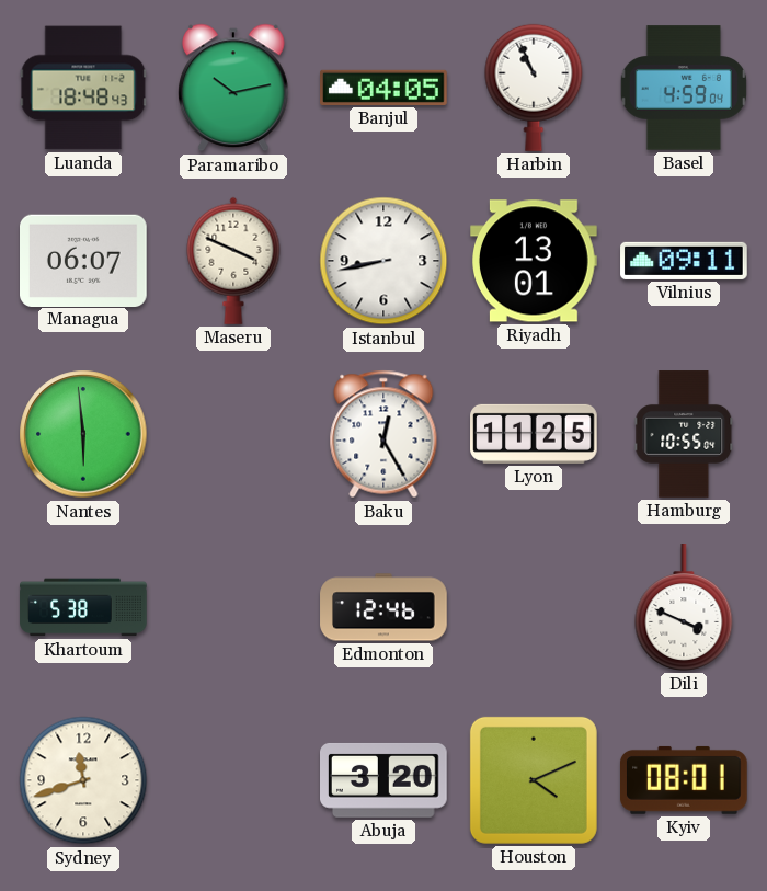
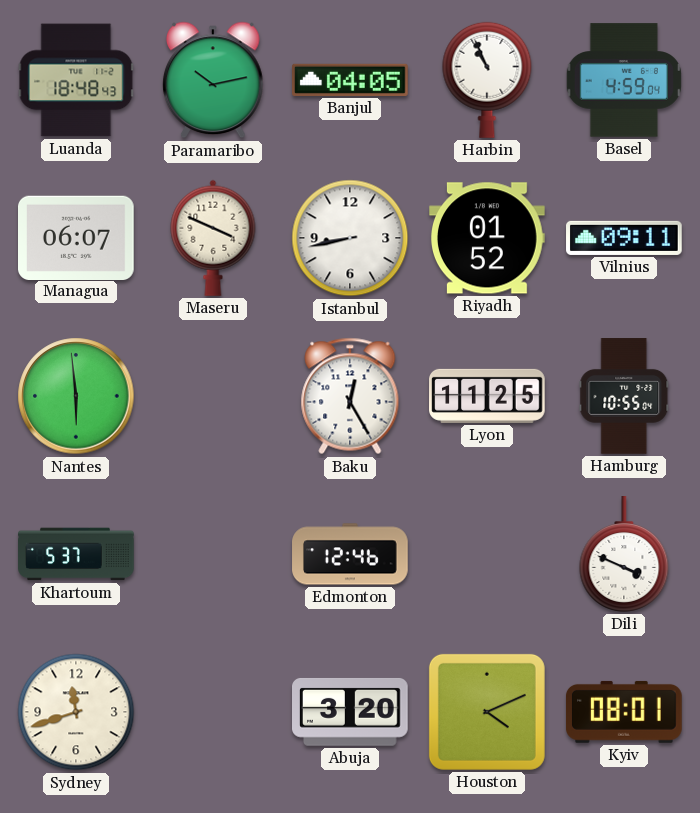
Riyadh: 13:01 -> 01:52
Khartoum: 5:38 -> 5:37
